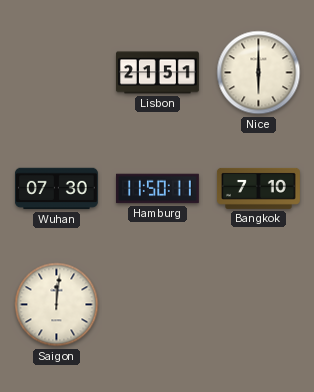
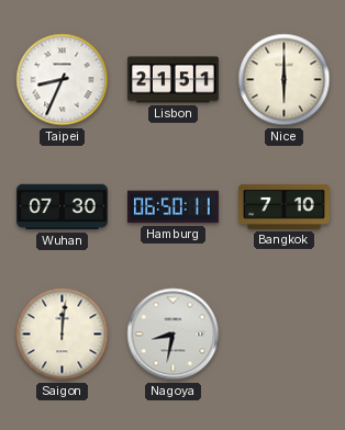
Taipei: none -> 8:34
Hamburg: 11:50 -> 06:50
Nagoya: none -> 8:32
